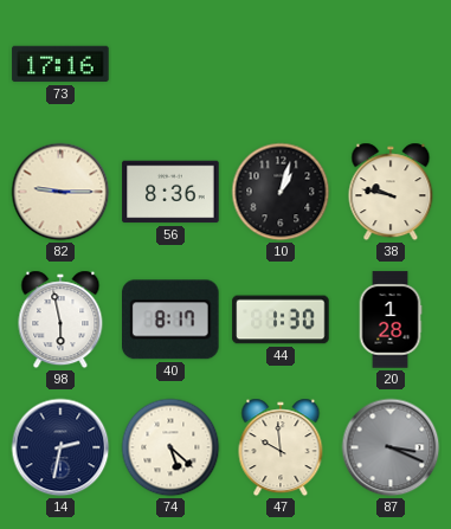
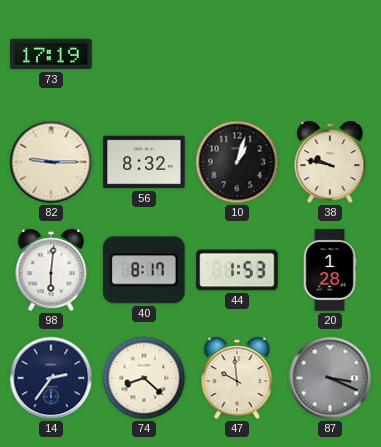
73: 17:16 -> 17:19
56: 8:36 -> 8:32
98: 5:58 -> 6:01
44: 1:30 -> 1:53
14: 2:32 -> 2:36
74: 5:22 -> 8:22
